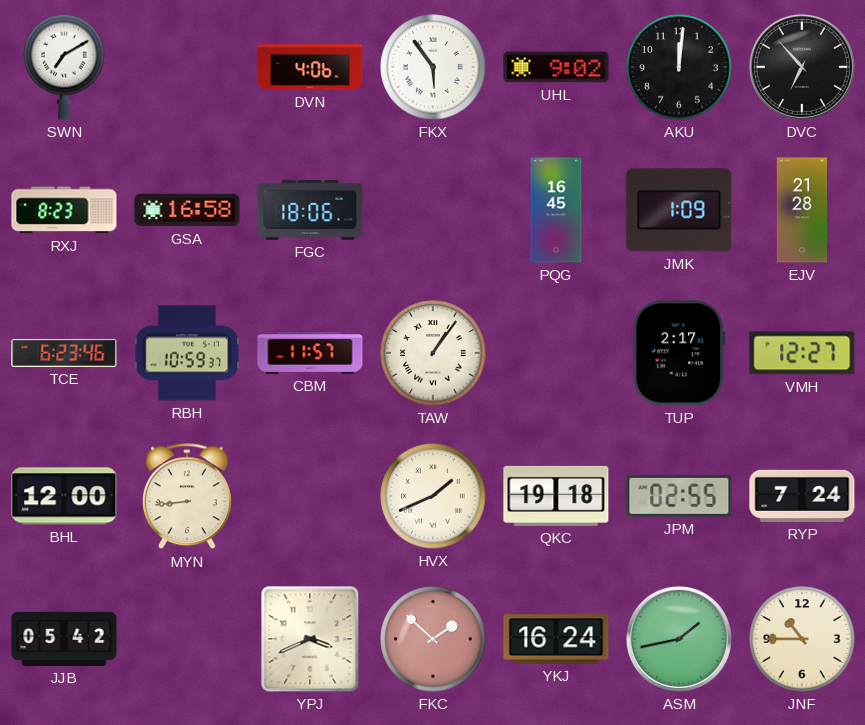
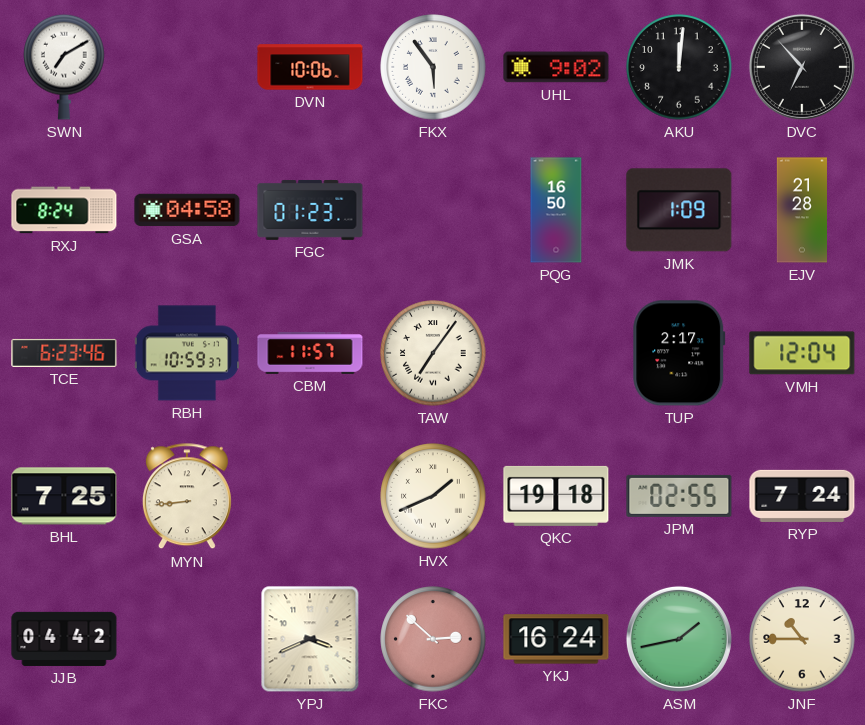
DVN: 4:06 -> 10:06
RXJ: 8:23 -> 8:24
GSA: 16:58 -> 04:58
FGC: 18:06 -> 01:23
PQG: 16:45 -> 16:50
TAW: 1:06 -> 7:06
VMH: 12:27 -> 12:04
BHL: 12:00 -> 7:25
JJB: 05:42 -> 04:42
FKC: 1:52 -> 2:52
